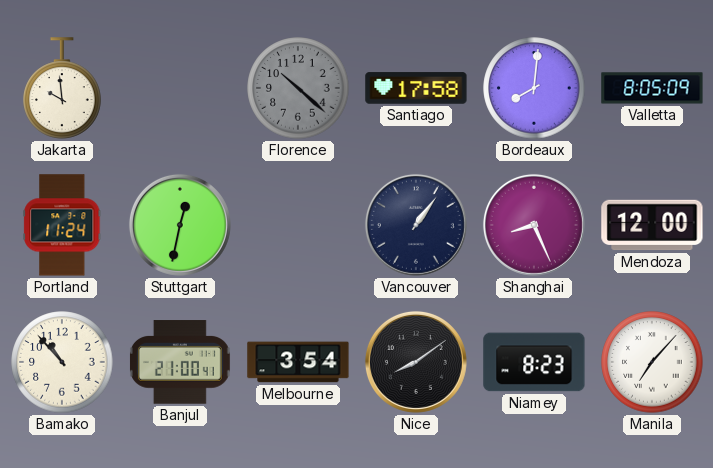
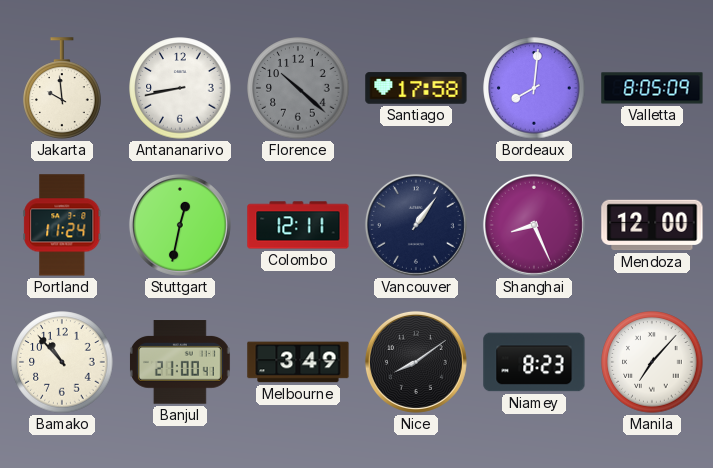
Antananarivo: none -> 8:43
Colombo: none -> 12:11
Melbourne: 3:54 -> 3:49
